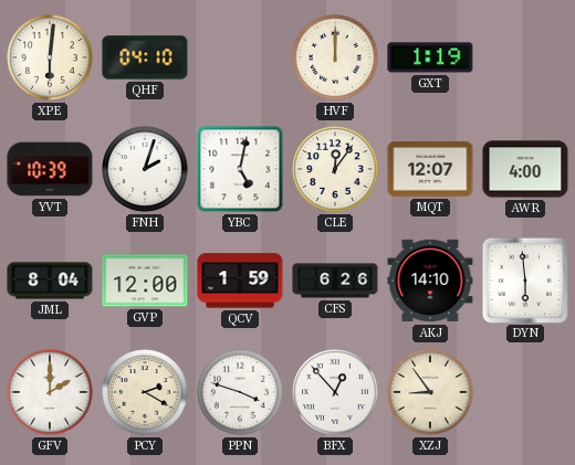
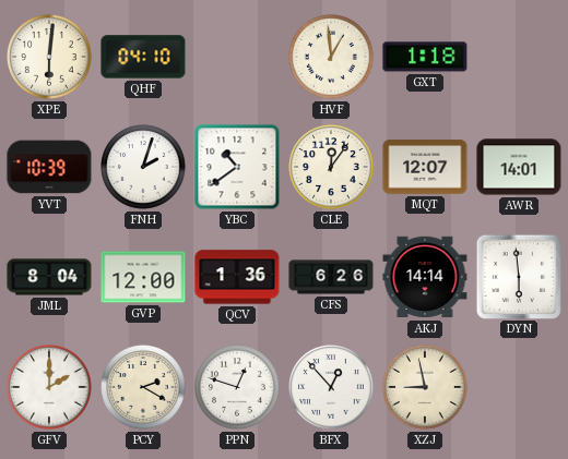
HVF: 12:00 -> 12:59
GXT: 1:19 -> 1:18
YBC: 5:02 -> 10:39
AWR: 4:00 -> 14:01
QCV: 1:59 -> 1:36
AKJ: 14:10 -> 14:14
PPN: 3:48 -> 12:48
XZJ: 8:54 -> 8:58
